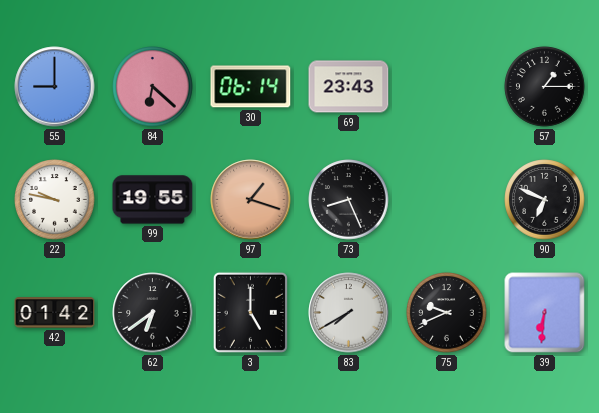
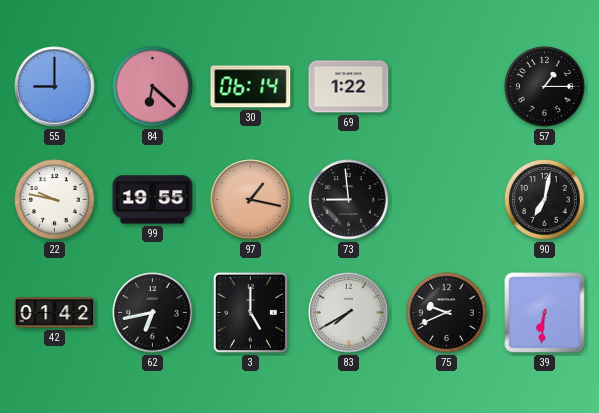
69: 23:43 -> 1:22
97: 1:18 -> 1:17
73: 8:26 -> 8:59
90: 6:49 -> 7:02
62: 6:39 -> 6:43
